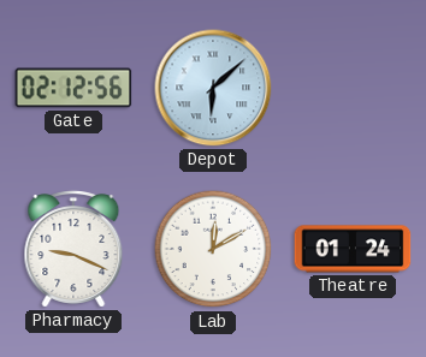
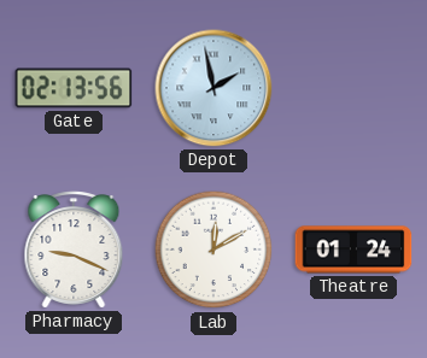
Gate: 02:12 -> 02:13
Depot: 6:08 -> 1:58
